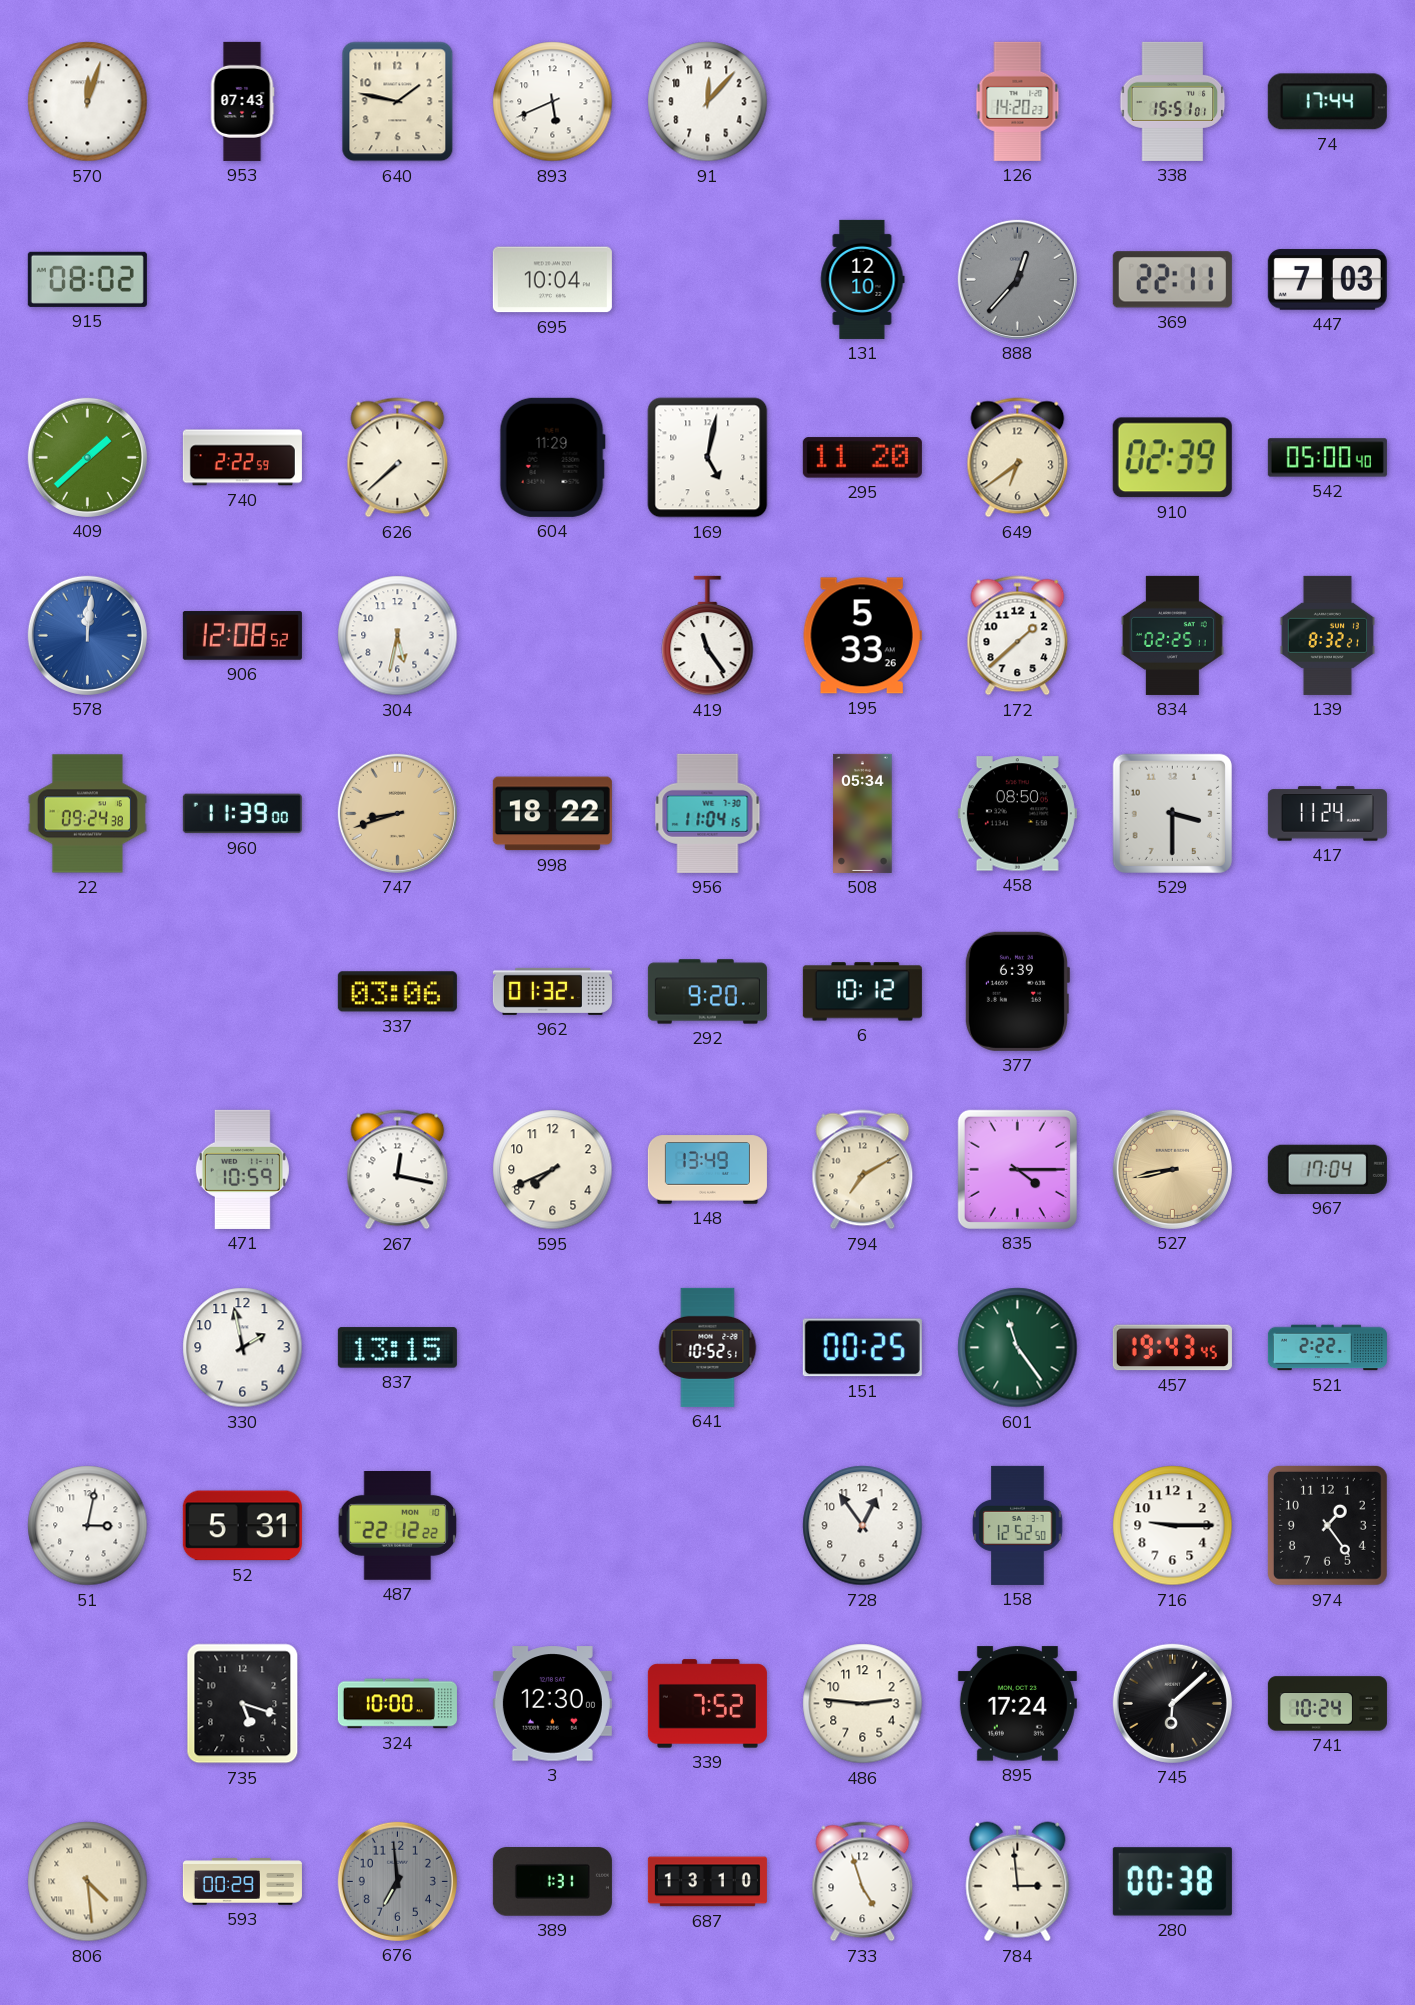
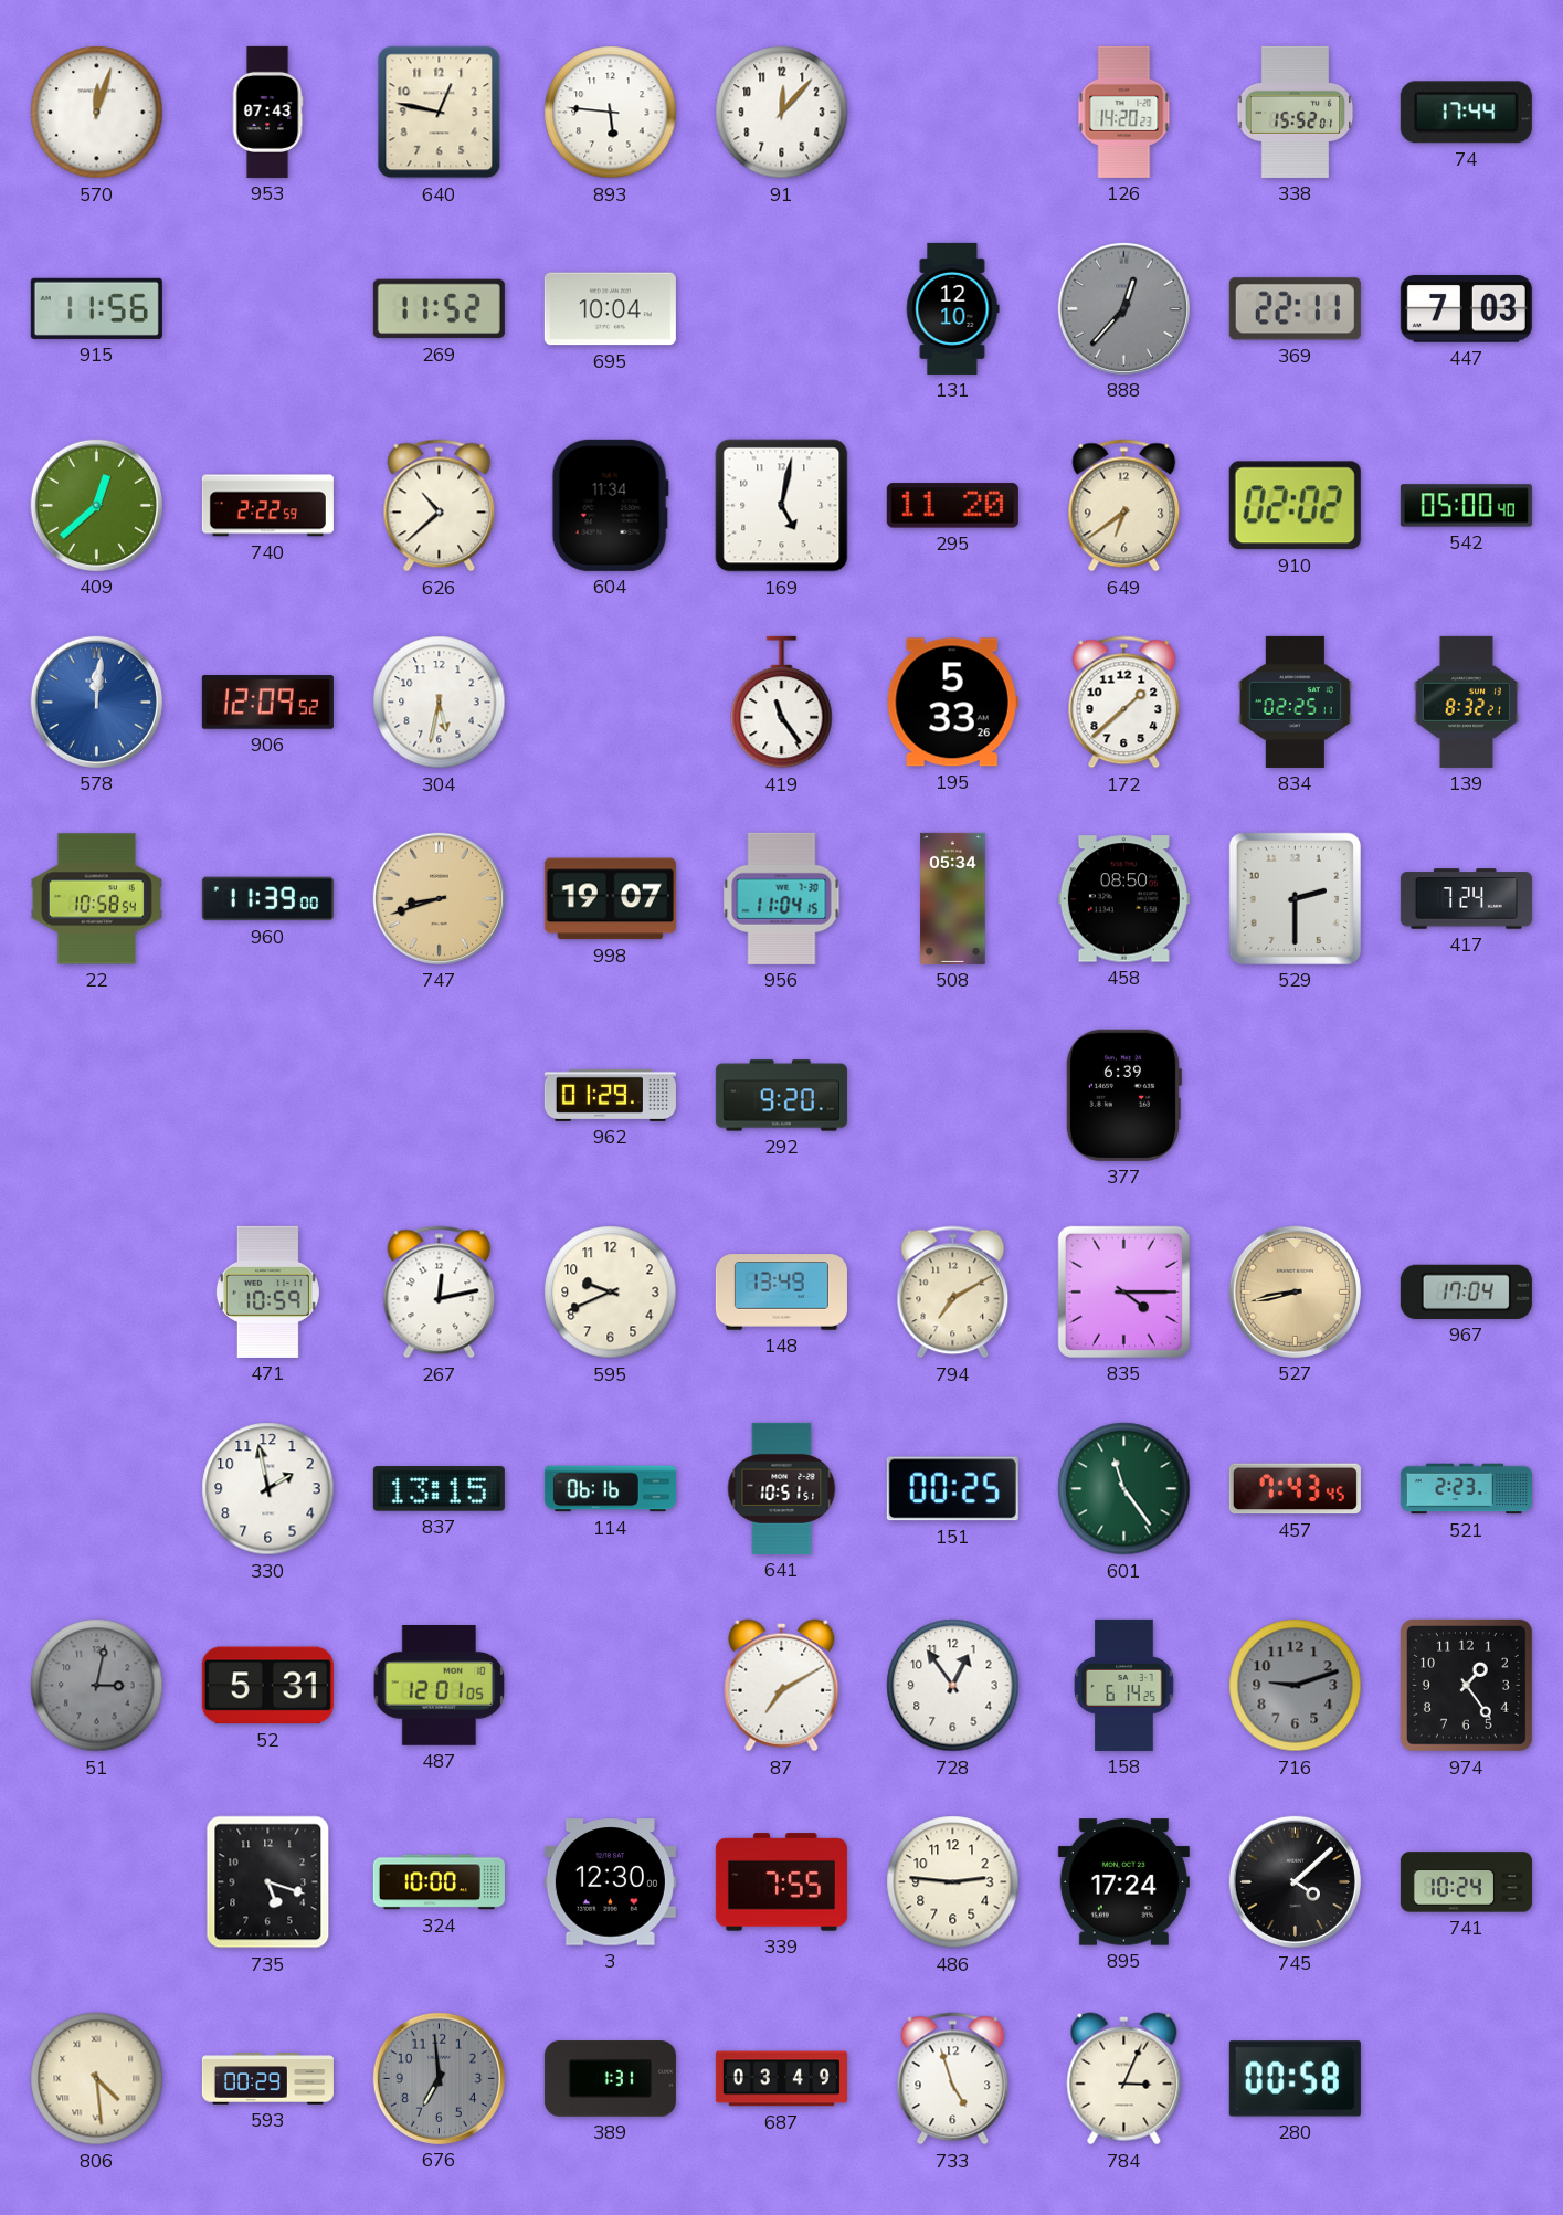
640: 1:47 -> 12:47
893: 5:41 -> 5:46
338: 15:51 -> 15:52
915: 08:02 -> 11:56
269: none -> 11:52
409: 1:38 -> 12:38
626: 7:38 -> 10:38
604: 11:29 -> 11:34
910: 02:39 -> 02:02
906: 12:08 -> 12:09
22: 09:24 -> 10:58
998: 18:22 -> 19:07
529: 3:30 -> 2:30
417: 11:24 -> 7:24
337: 03:06 -> none
962: 01:32 -> 01:29
6: 10:12 -> none
267: 12:17 -> 12:13
595: 7:41 -> 9:41
114: none -> 06:16
641: 10:52 -> 10:51
457: 19:43 -> 7:43
521: 2:22 -> 2:23
51 dial: white -> grey
487: 22:12 -> 12:01
87: none -> 7:10
158: 12:52 -> 6:14
716: 9:15 -> 9:12
716 dial: white -> grey
339: 7:52 -> 7:55
745: 6:08 -> 4:08
687: 13:10 -> 03:49
784: 2:59 -> 3:04
280: 00:38 -> 00:58
